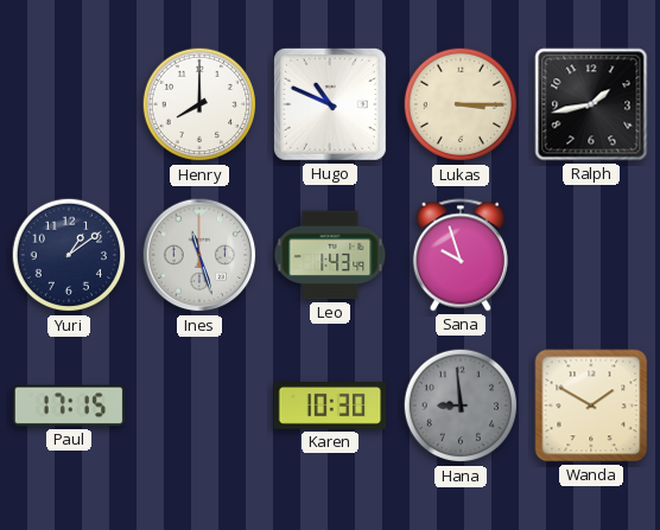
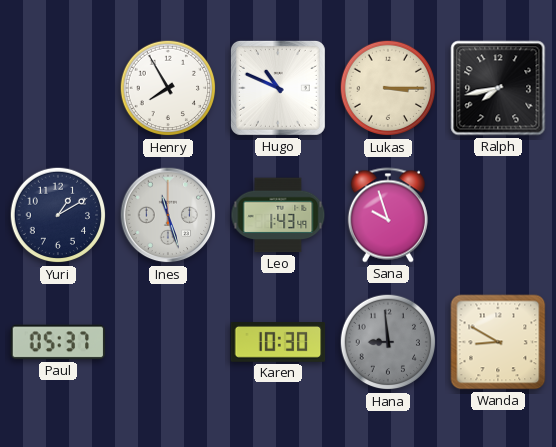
Henry: 8:00 -> 7:55
Ralph: 1:43 -> 7:43
Yuri: 1:09 -> 1:10
Paul: 17:15 -> 05:37
Wanda: 1:50 -> 8:50
